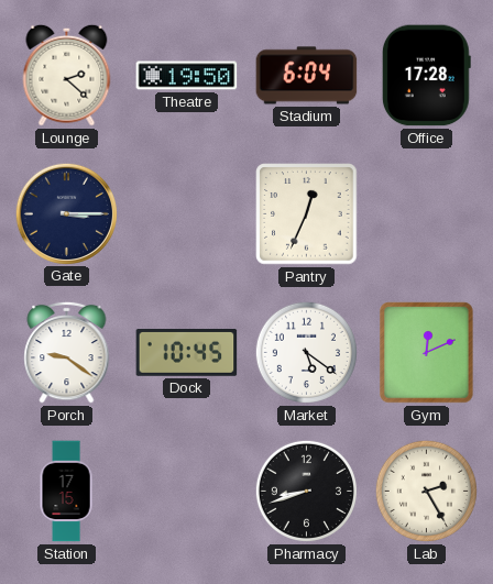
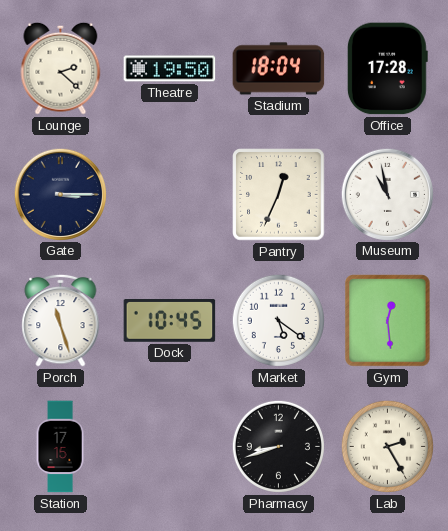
Stadium: 6:04 -> 18:04
Museum: none -> 10:58
Porch: 9:21 -> 11:27
Gym: 12:11 -> 12:29
